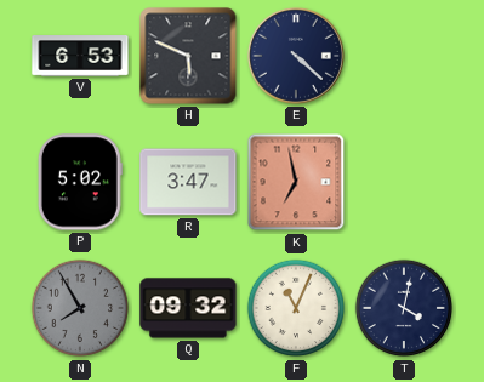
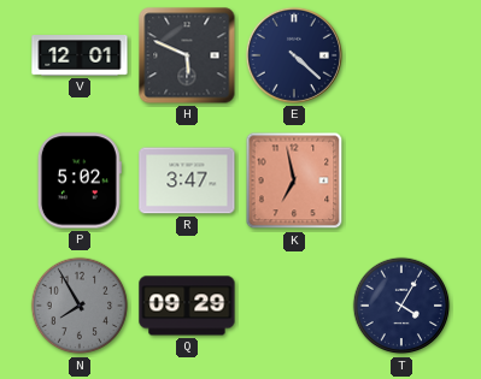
V: 6:53 -> 12:01
Q: 09:32 -> 09:29
F: 11:04 -> none
T: 4:02 -> 4:05
